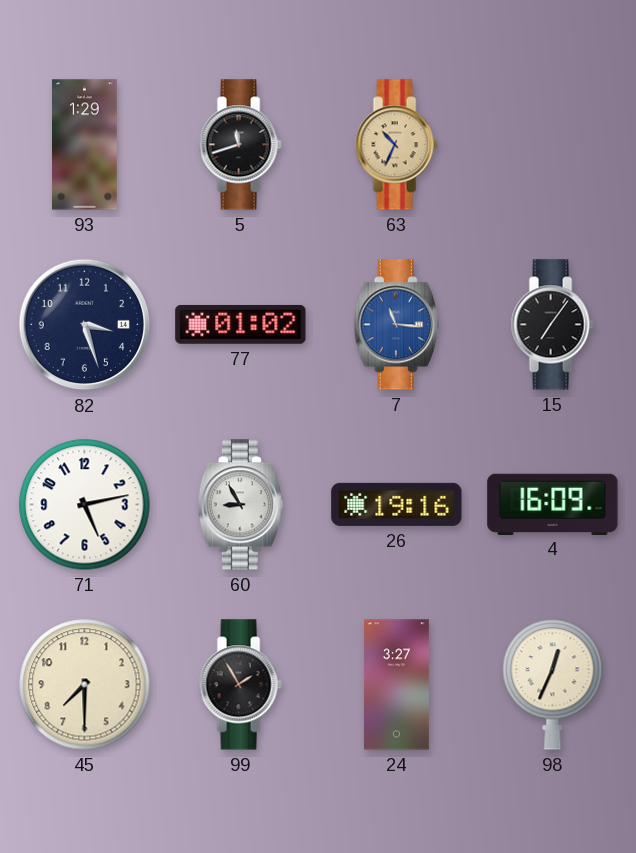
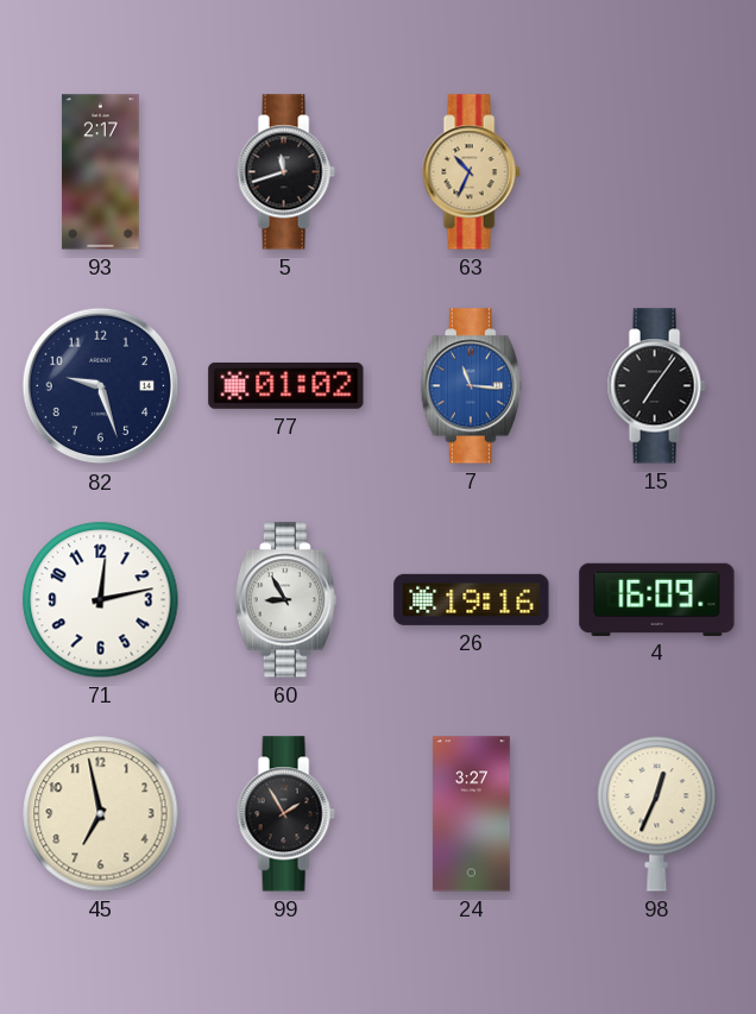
93: 1:29 -> 2:17
82: 3:27 -> 9:27
71: 5:13 -> 12:13
45: 7:30 -> 6:58
